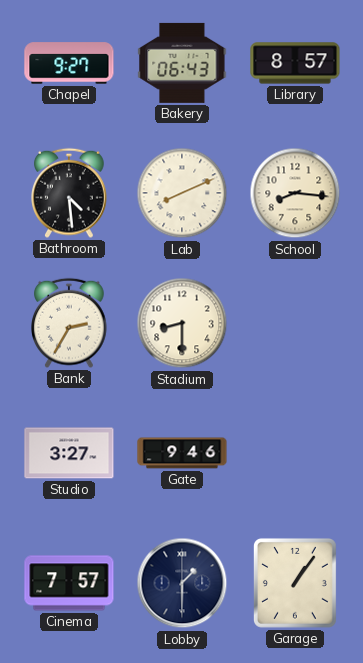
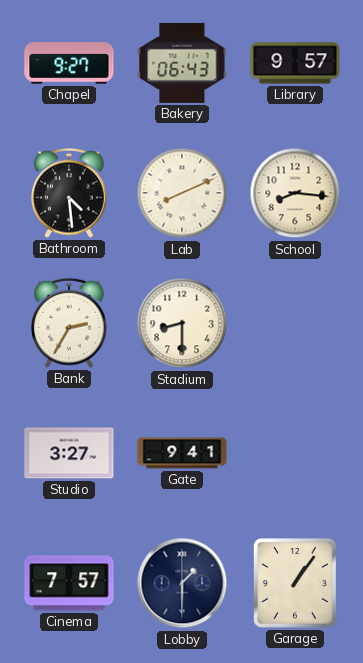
Library: 8:57 -> 9:57
Gate: 9:46 -> 9:41
